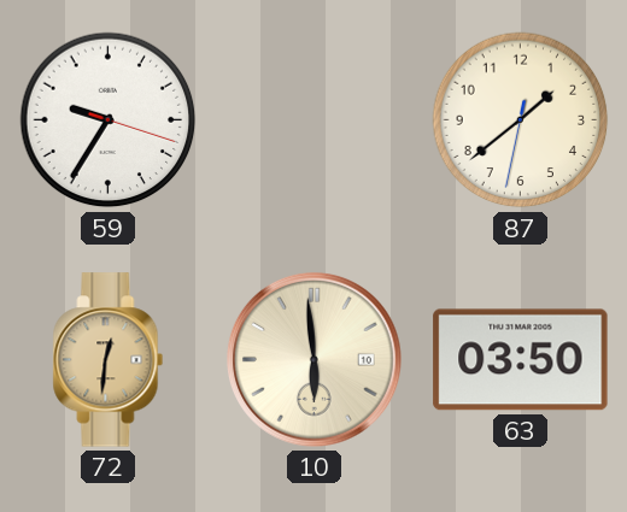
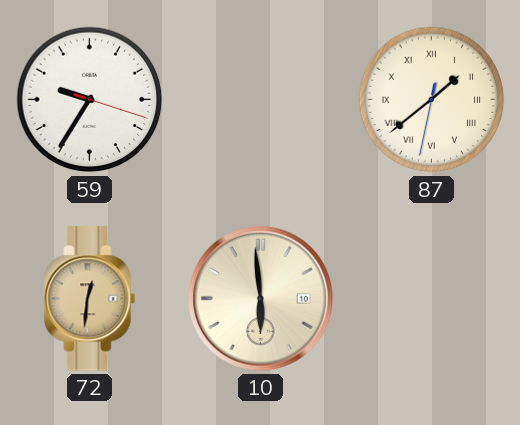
87 numerals: Arabic -> Roman
63: 03:50 -> none
